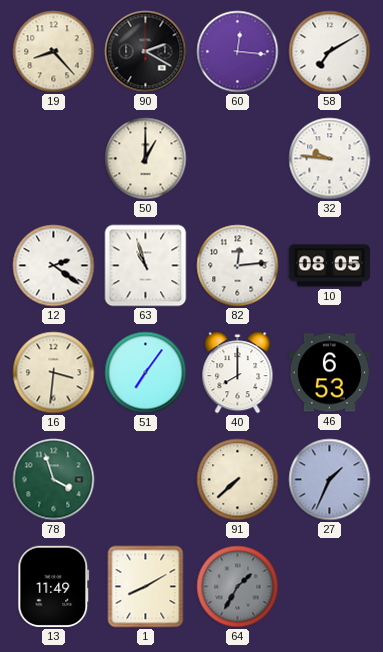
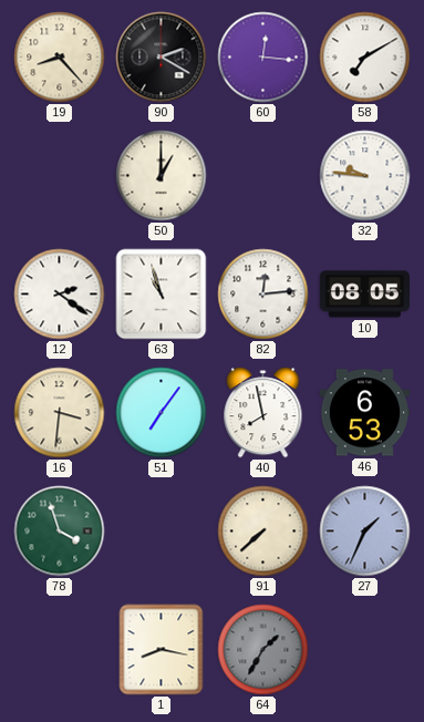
40: 8:00 -> 7:58
13: 11:49 -> none
1: 8:10 -> 8:17
